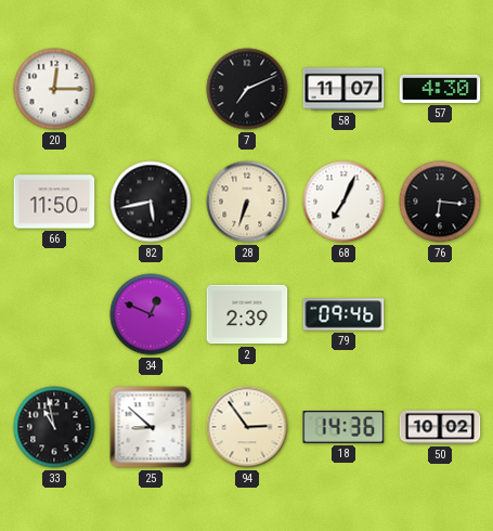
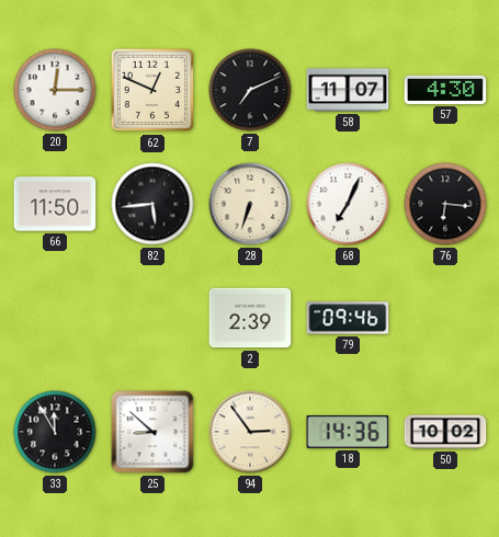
62: none -> 12:49
82: 5:43 -> 5:44
34: 12:49 -> none
33: 10:58 -> 11:55
